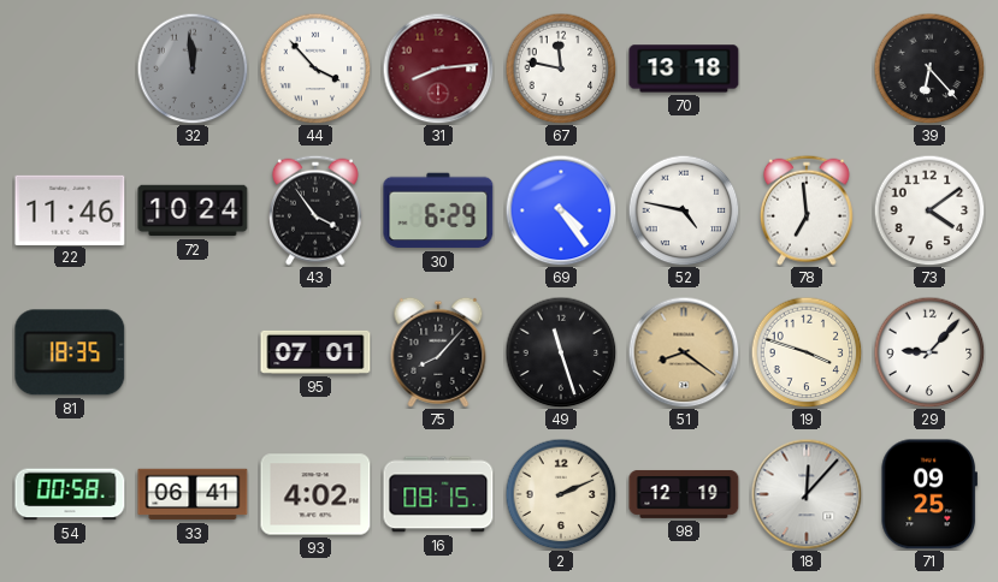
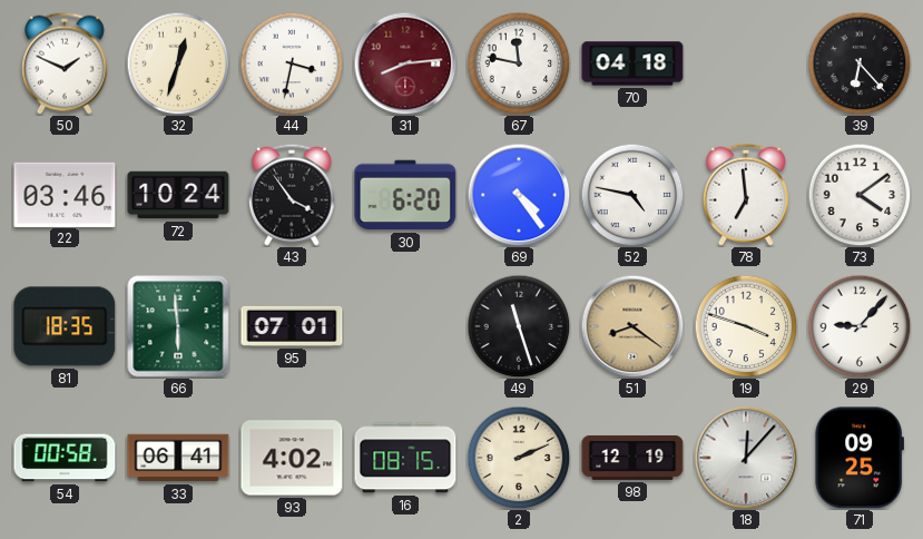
50: none -> 1:49
32: 11:59 -> 12:33
32 dial: grey -> cream
44: 3:53 -> 3:32
70: 13:18 -> 04:18
22: 11:46 -> 03:46
30: 6:29 -> 6:20
66: none -> 5:59
75: 8:07 -> none
